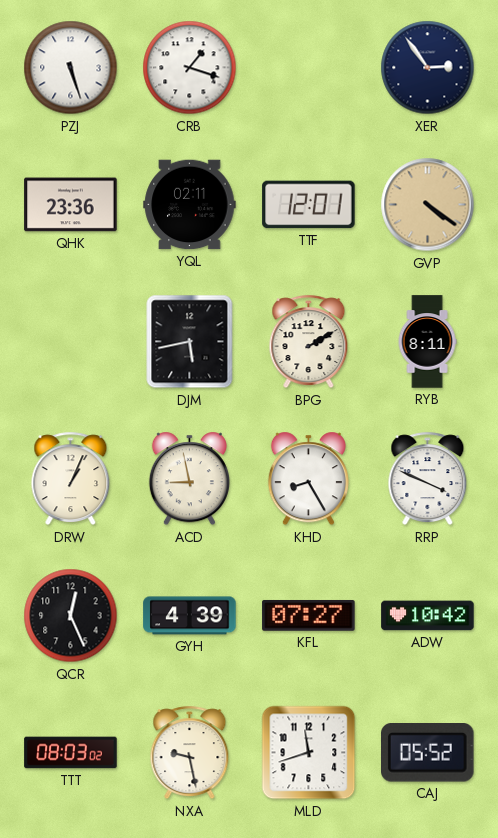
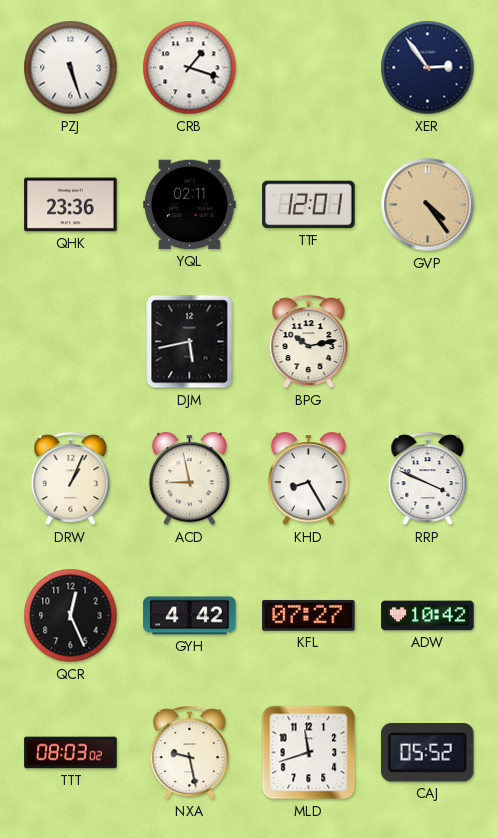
GVP: 4:21 -> 4:24
BPG: 2:10 -> 10:13
RYB: 8:11 -> none
GYH: 4:39 -> 4:42
